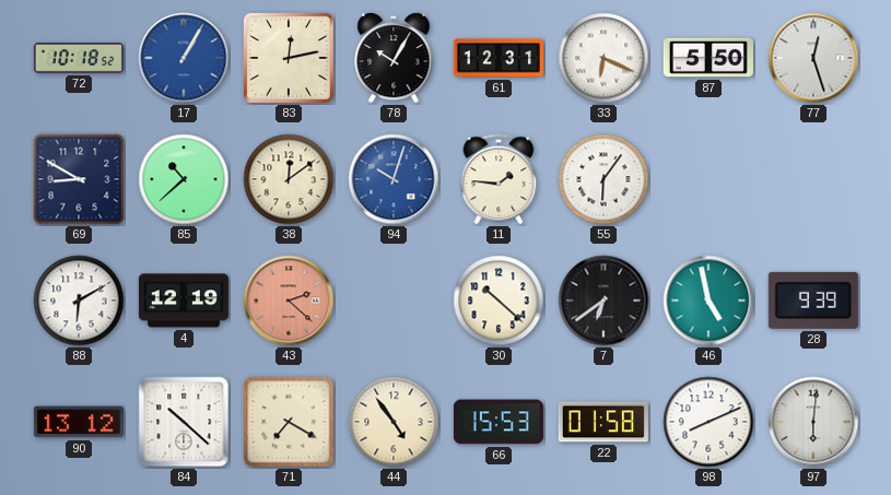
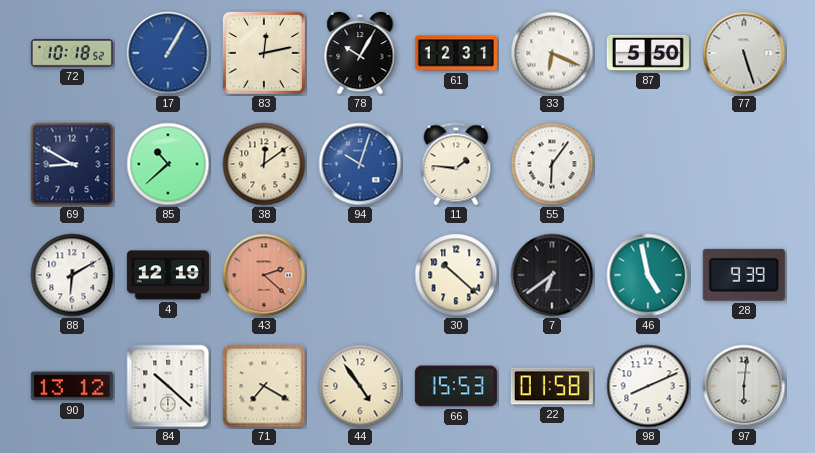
77: 12:27 -> 5:27
